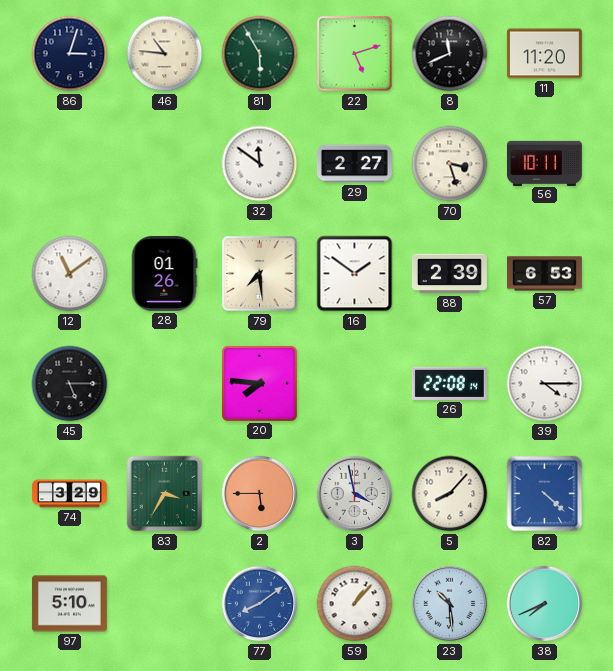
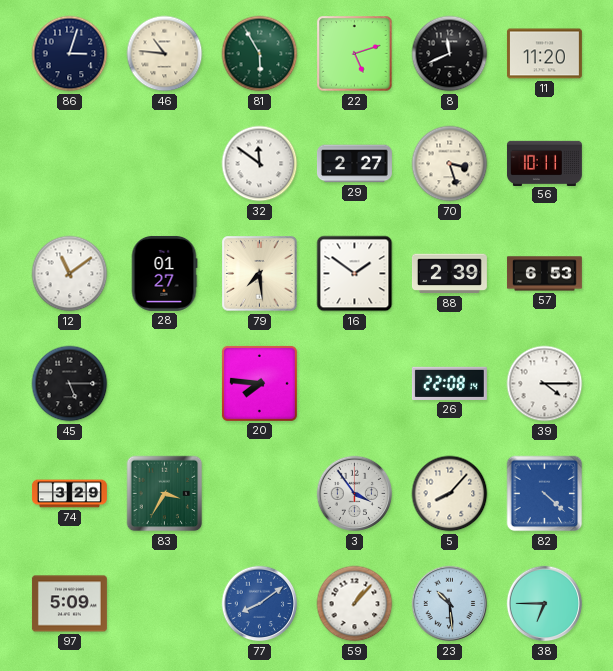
28: 01:26 -> 01:27
2: 5:45 -> none
3: 3:58 -> 3:54
97: 5:10 -> 5:09
38: 7:41 -> 6:45
